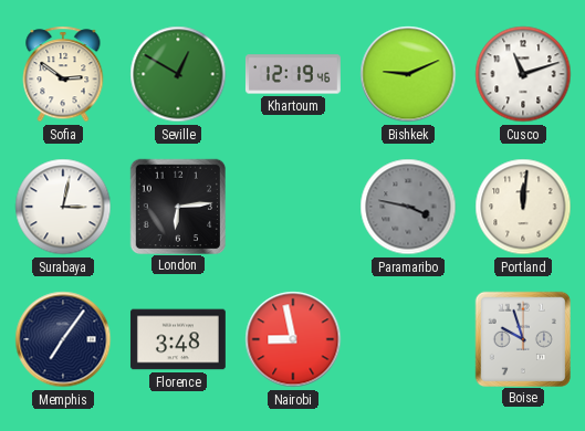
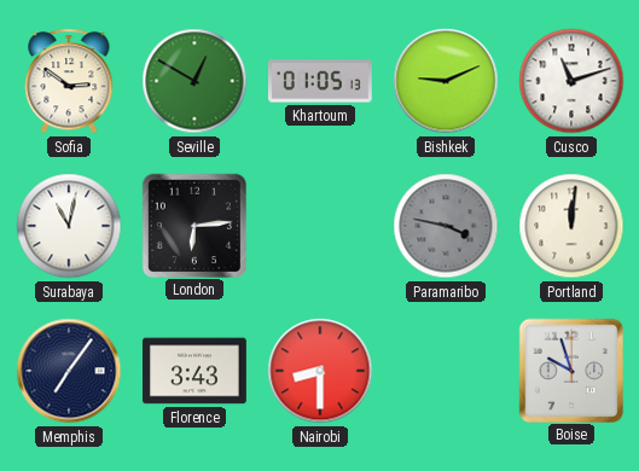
Khartoum: 12:19 -> 01:05
Surabaya: 3:02 -> 11:02
Florence: 3:48 -> 3:43
Nairobi: 8:58 -> 8:30
